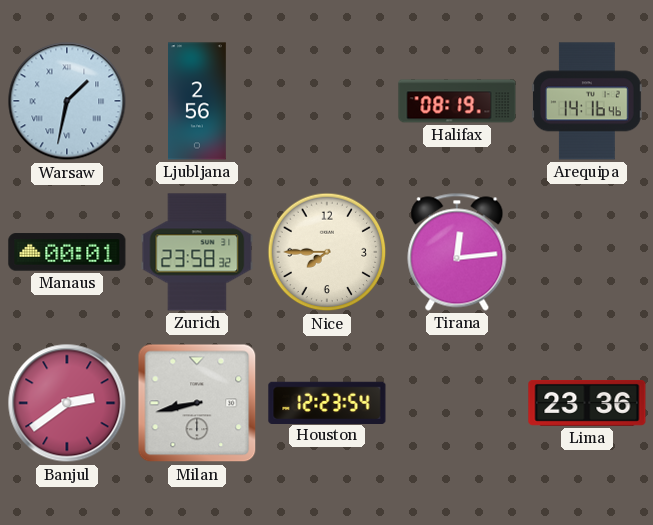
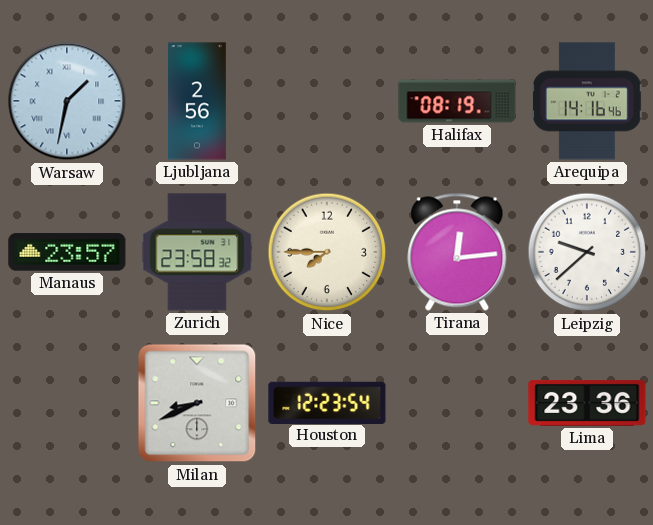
Manaus: 00:01 -> 23:57
Leipzig: none -> 9:38
Banjul: 2:39 -> none
Milan: 8:43 -> 8:41
